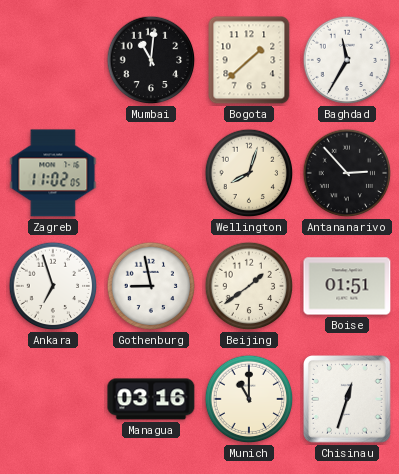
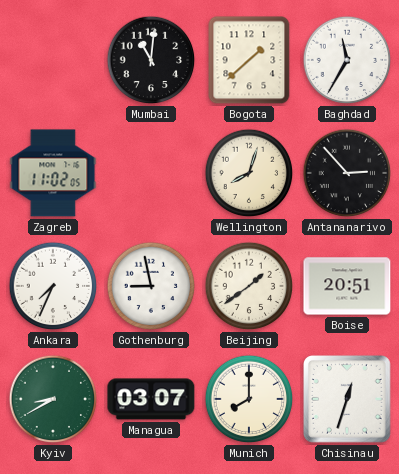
Ankara: 6:57 -> 7:34
Boise: 01:51 -> 20:51
Kyiv: none -> 8:40
Managua: 03:16 -> 03:07
Munich: 11:00 -> 8:00
